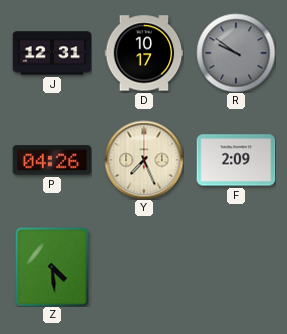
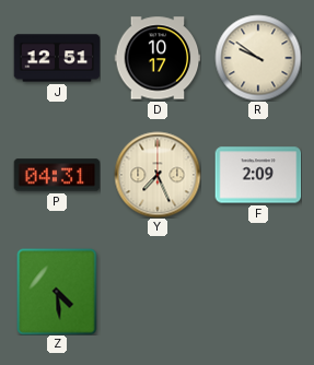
J: 12:31 -> 12:51
R dial: grey -> cream
P: 04:26 -> 04:31
